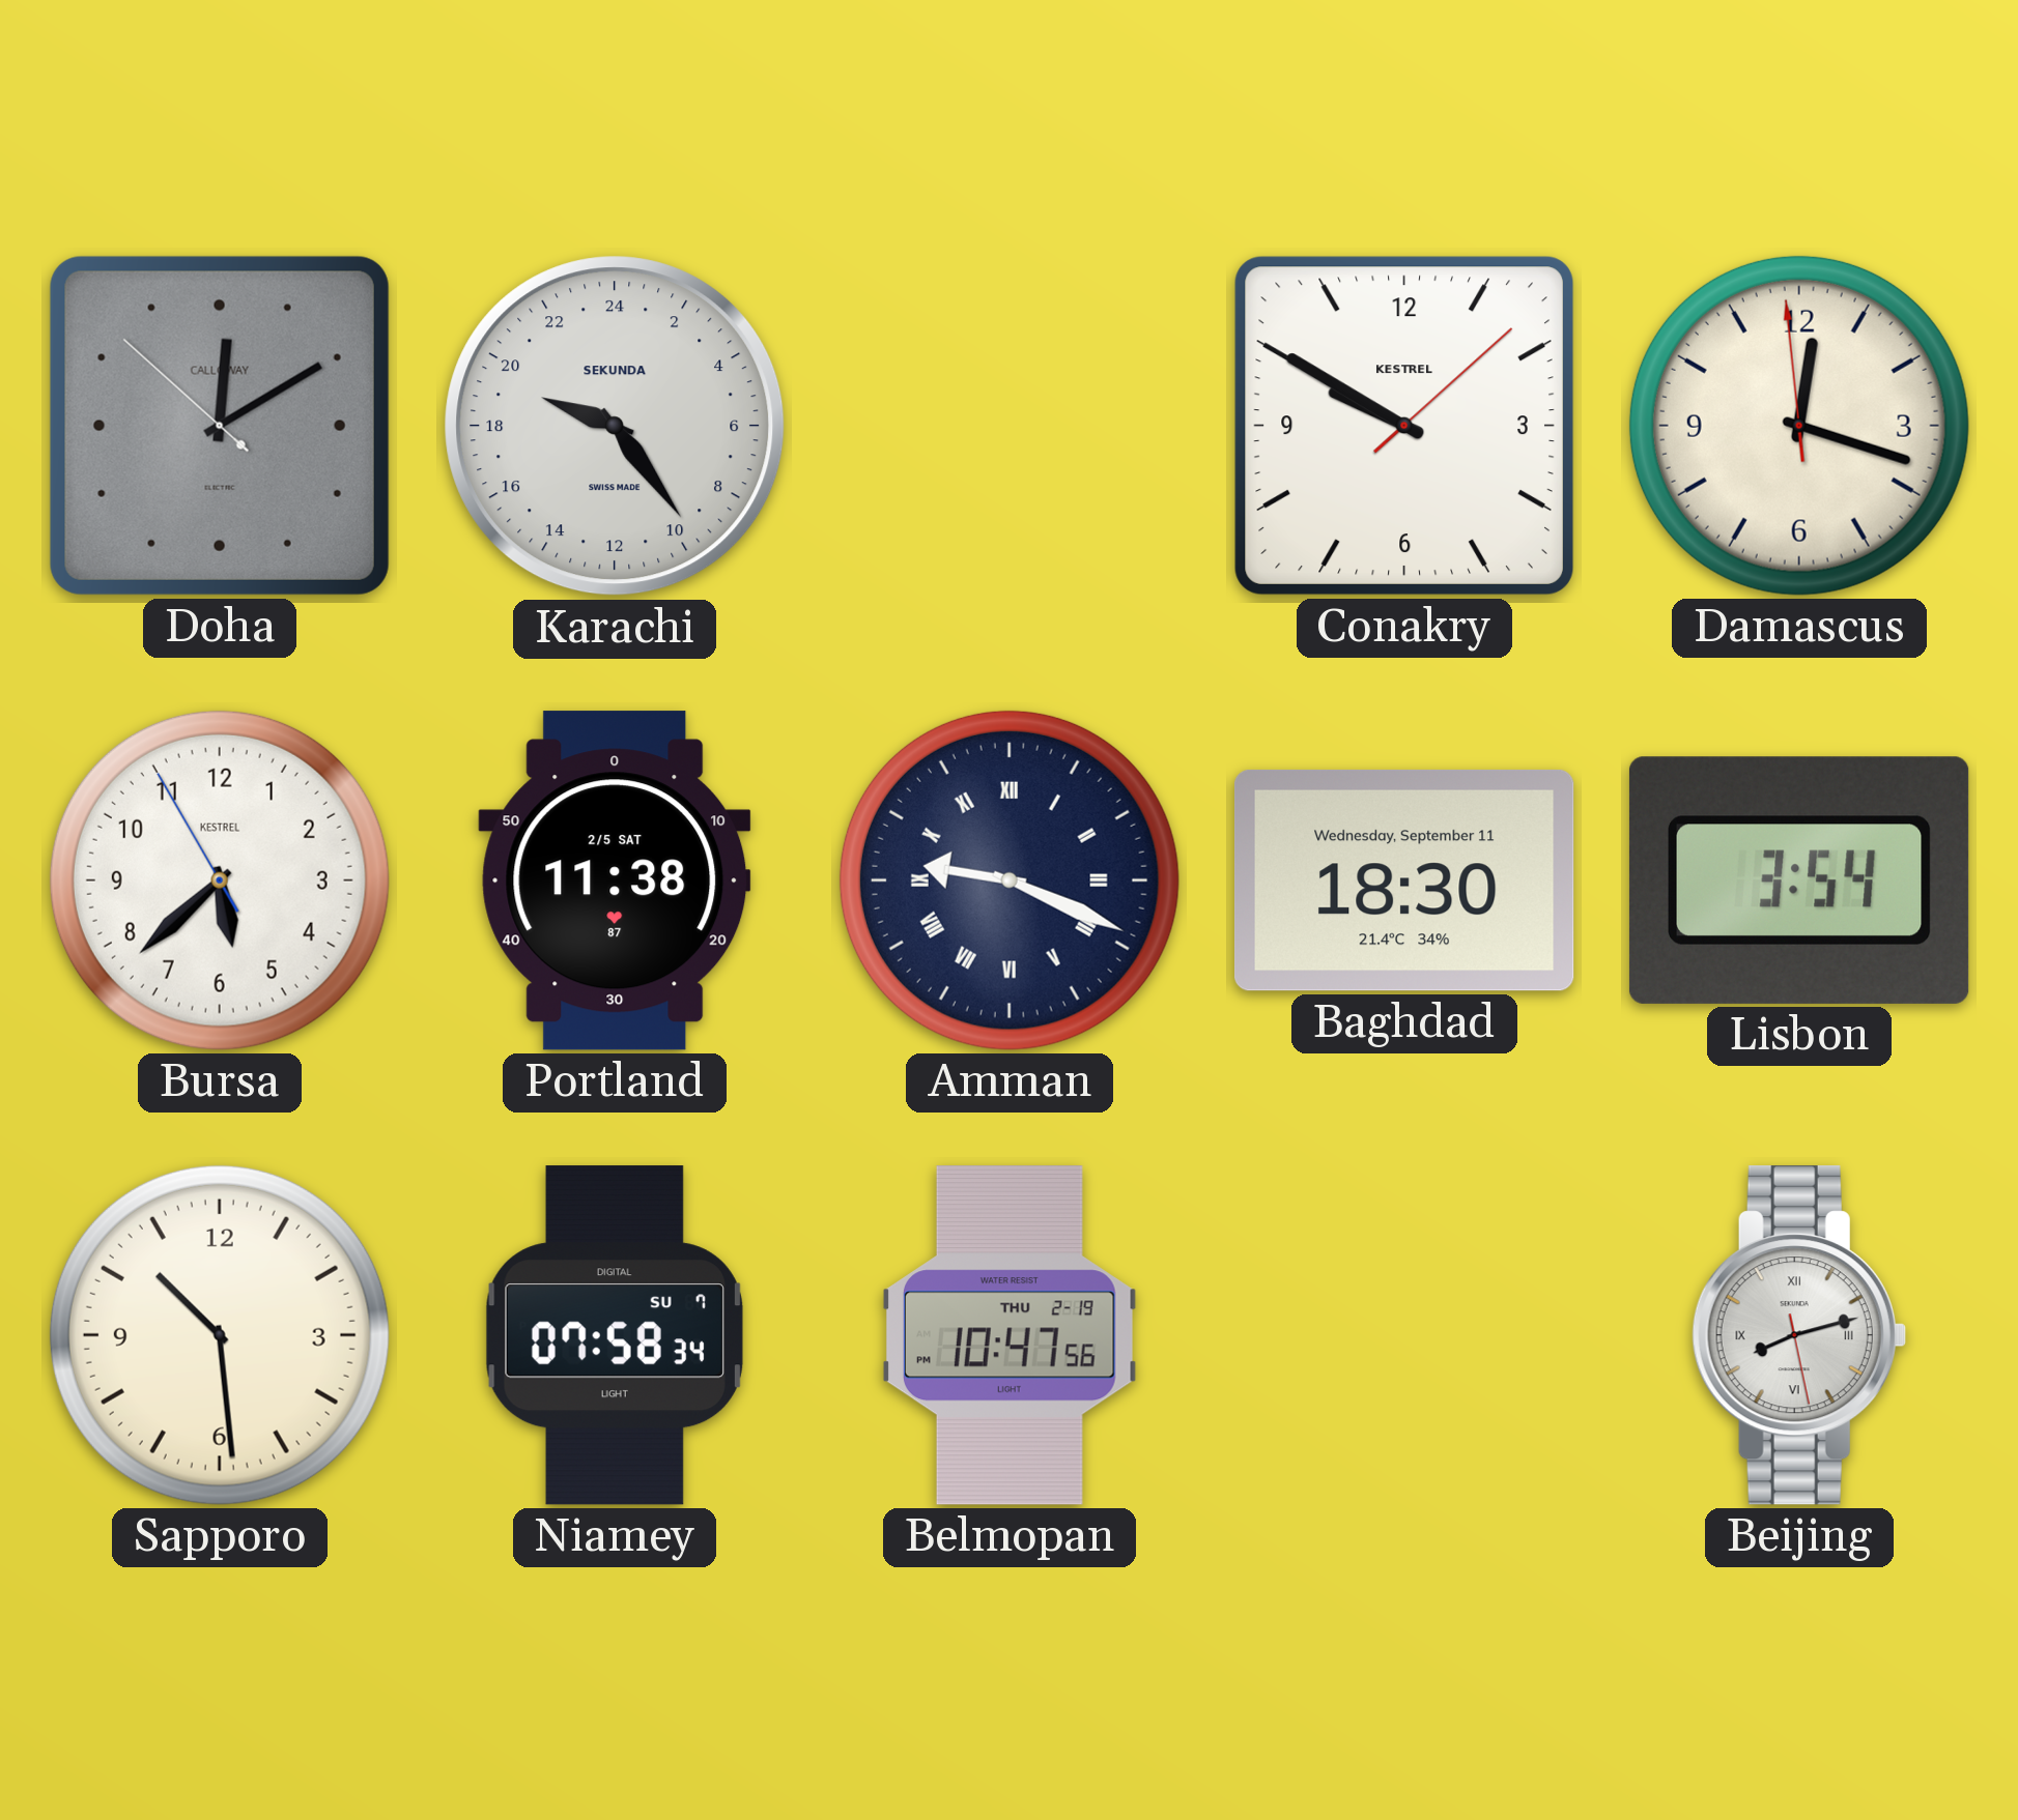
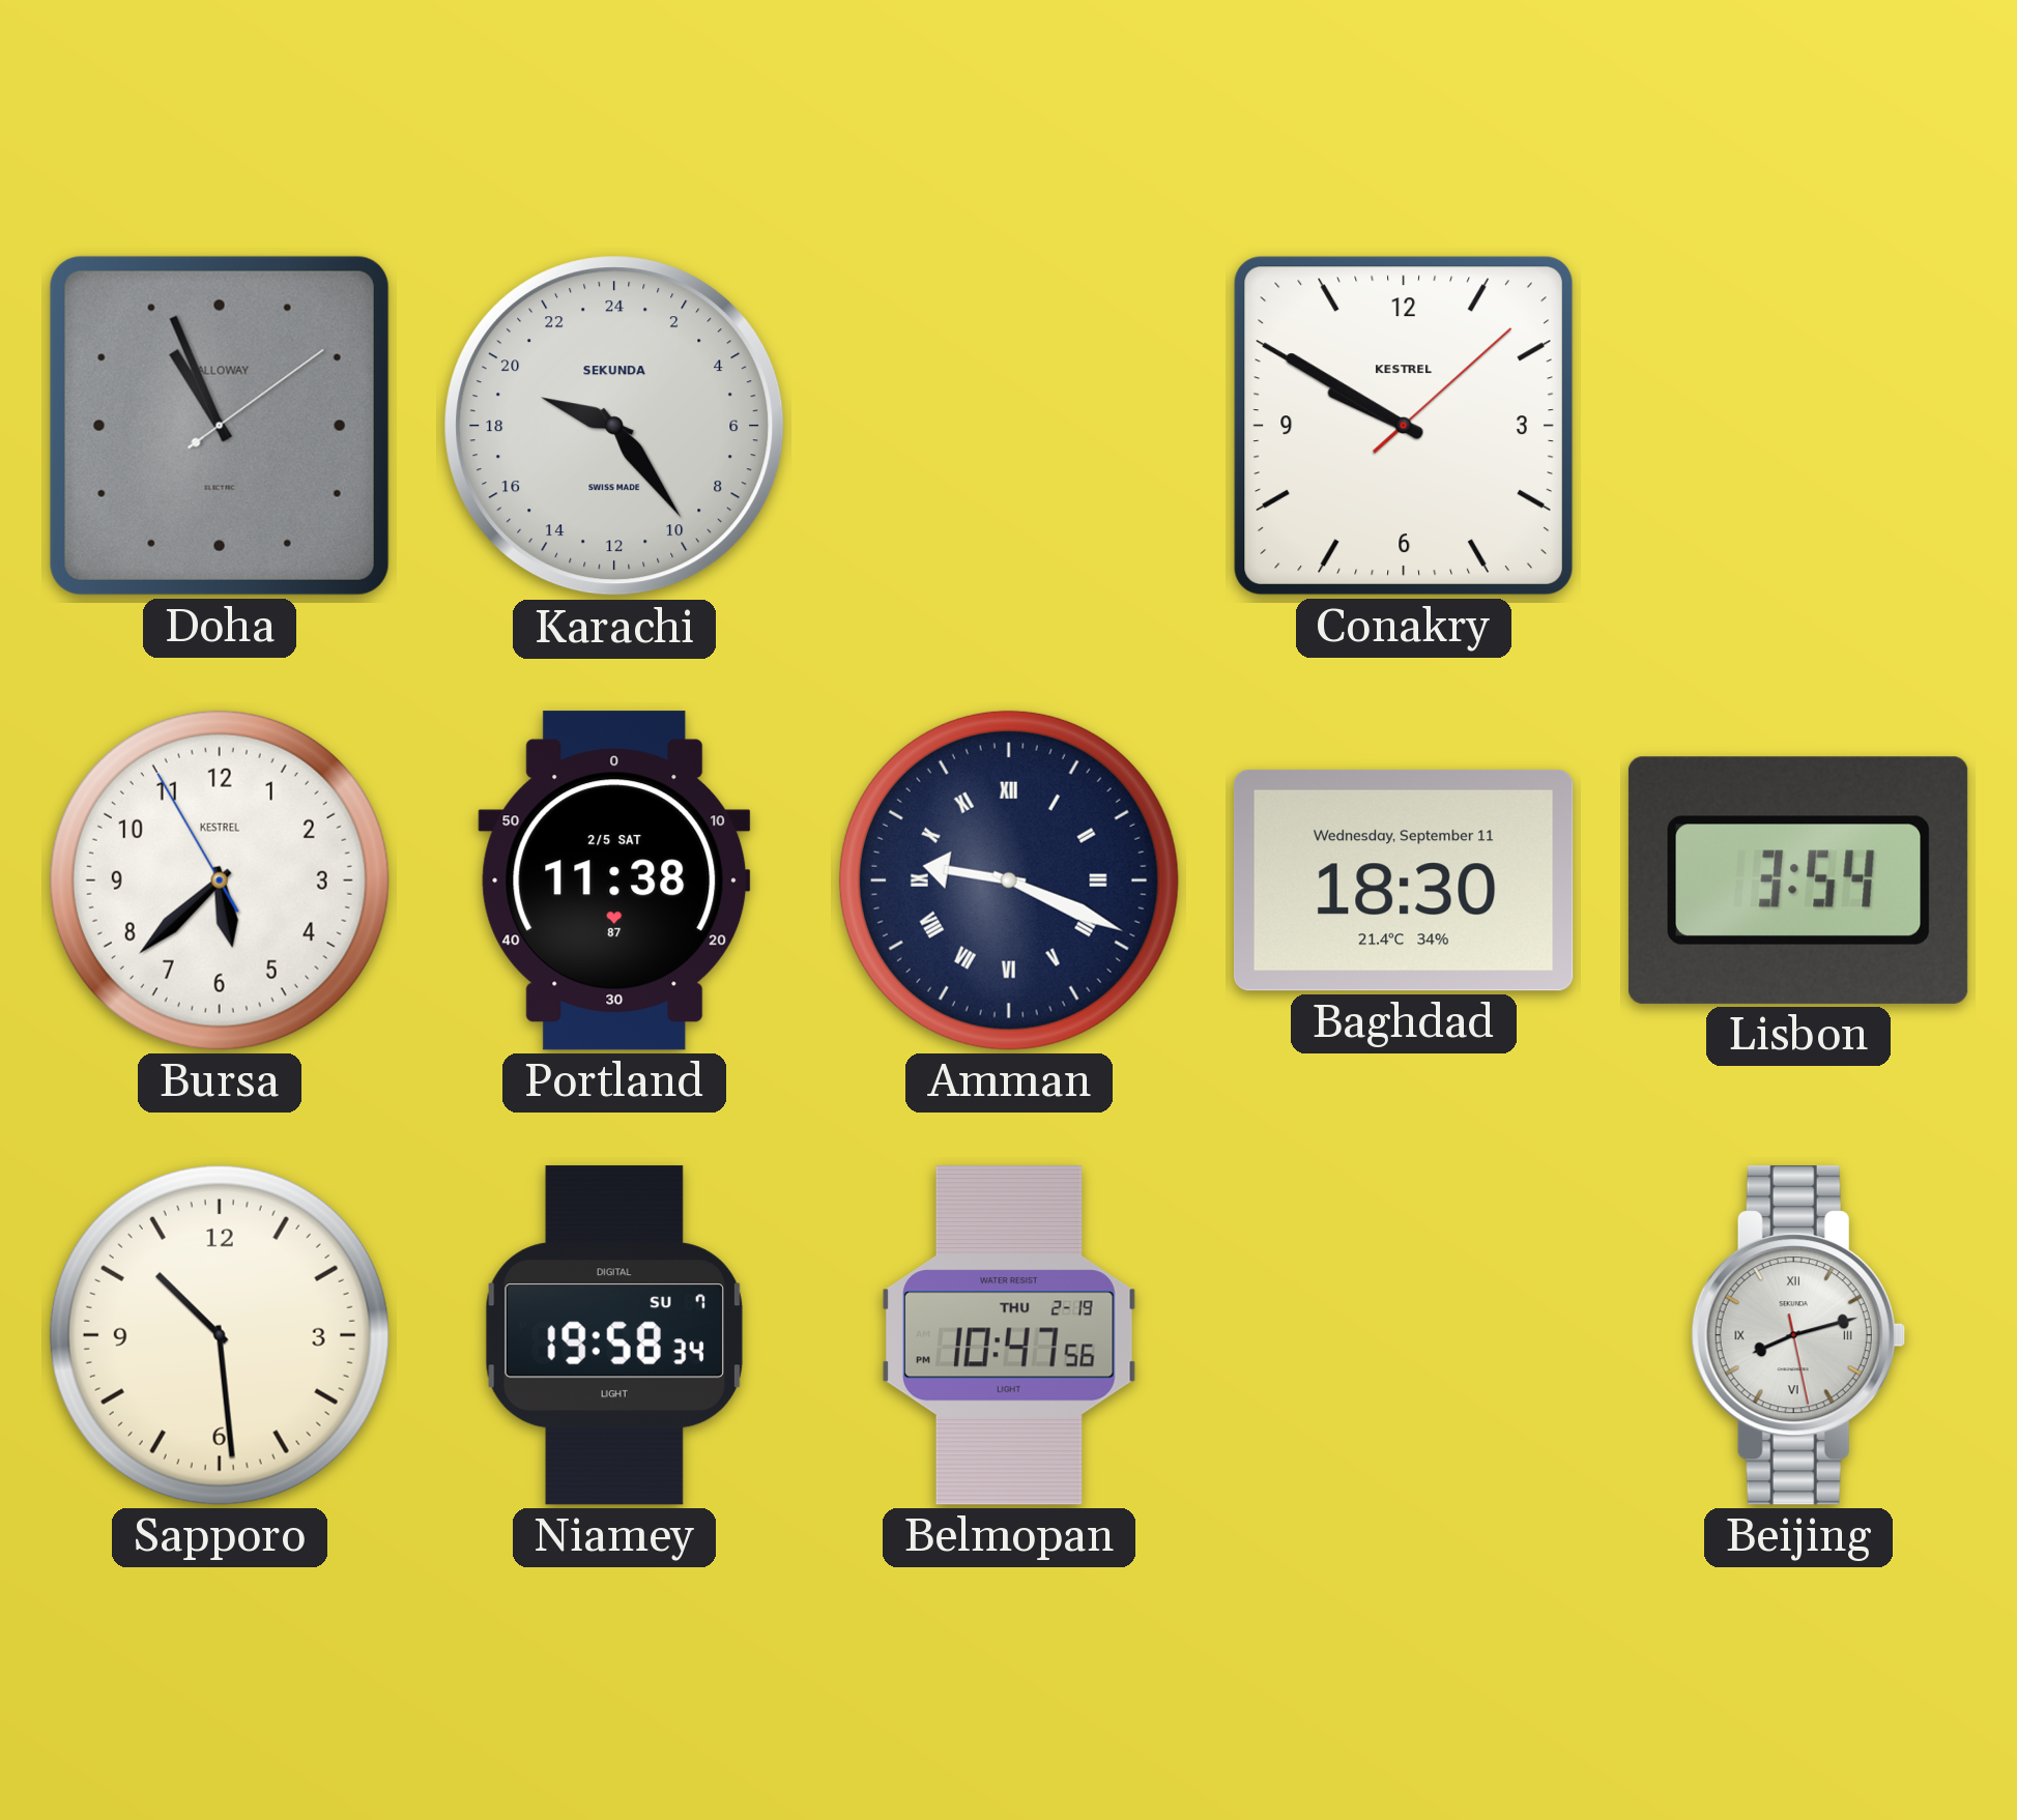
Doha: 12:09 -> 10:56
Damascus: 12:17 -> none
Niamey: 07:58 -> 19:58
